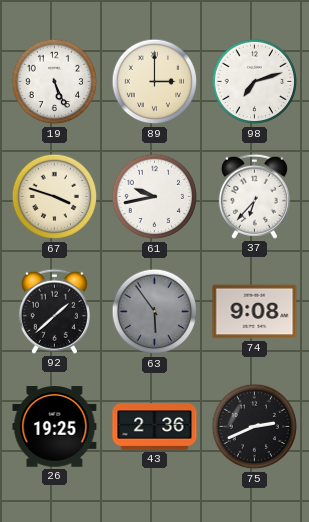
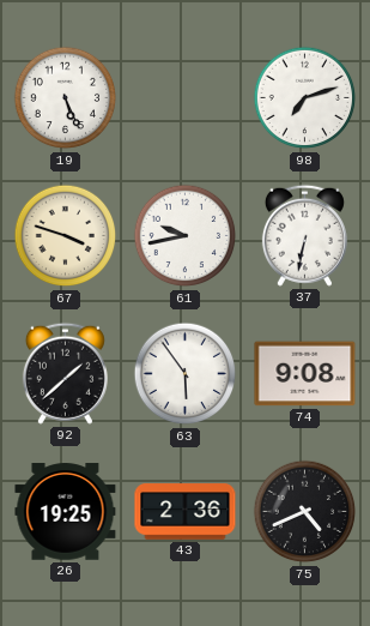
89: 3:00 -> none
37: 6:37 -> 6:32
63 dial: grey -> white
75: 2:41 -> 4:41
